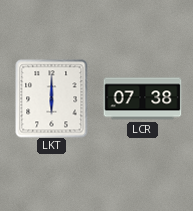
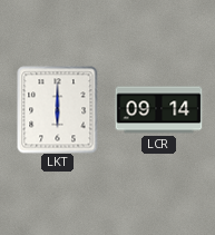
LCR: 07:38 -> 09:14
